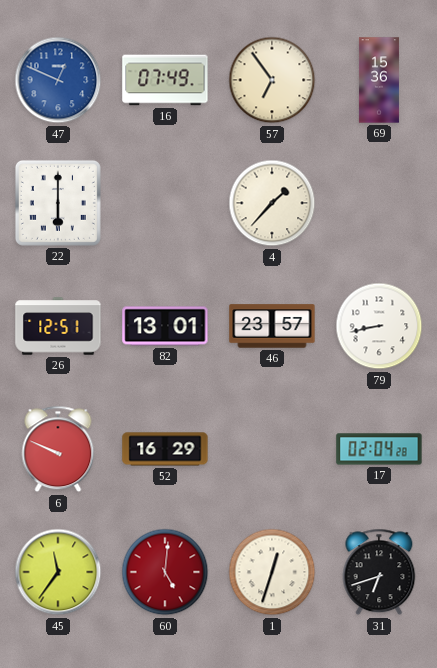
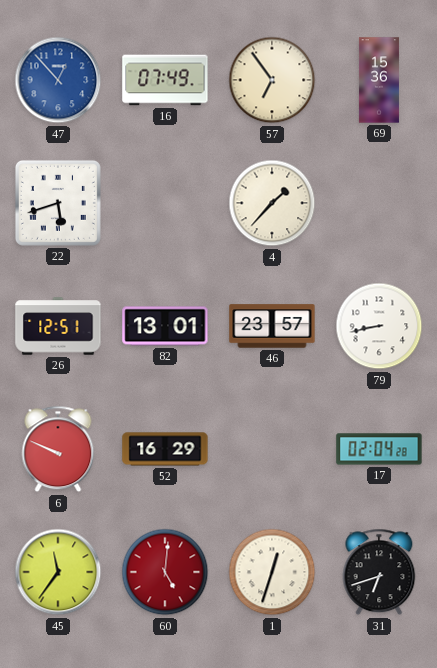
47: 12:49 -> 12:53
22: 6:00 -> 5:42
